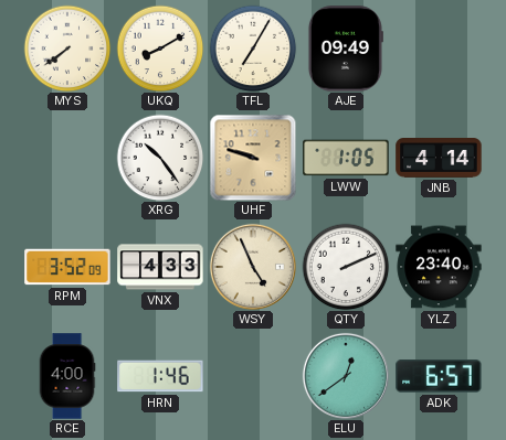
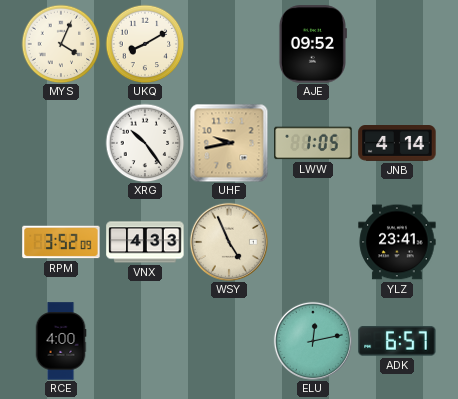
MYS: 7:39 -> 4:04
TFL: 7:05 -> none
AJE: 09:49 -> 09:52
UHF: 9:48 -> 9:43
QTY: 2:11 -> none
YLZ: 23:40 -> 23:41
HRN: 1:46 -> none
ELU: 12:39 -> 12:13
